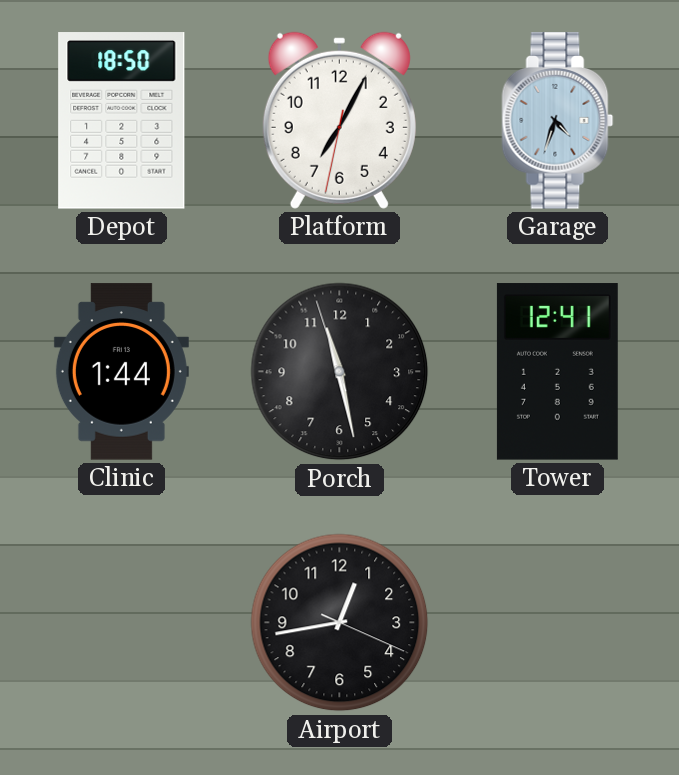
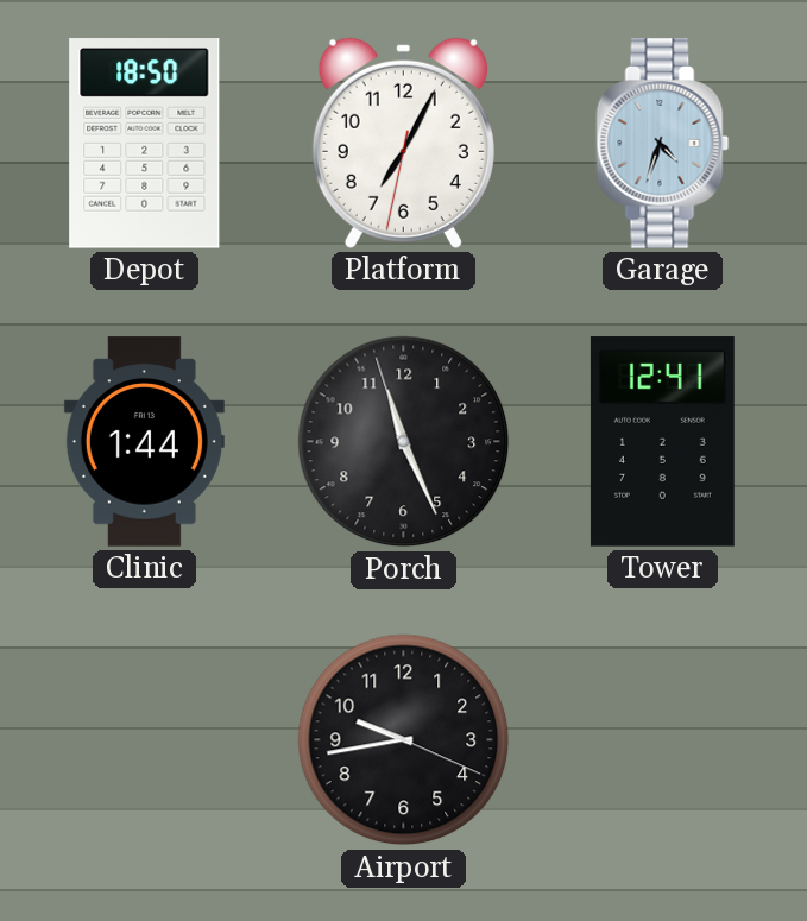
Porch: 11:27 -> 11:25
Airport: 12:43 -> 9:43
